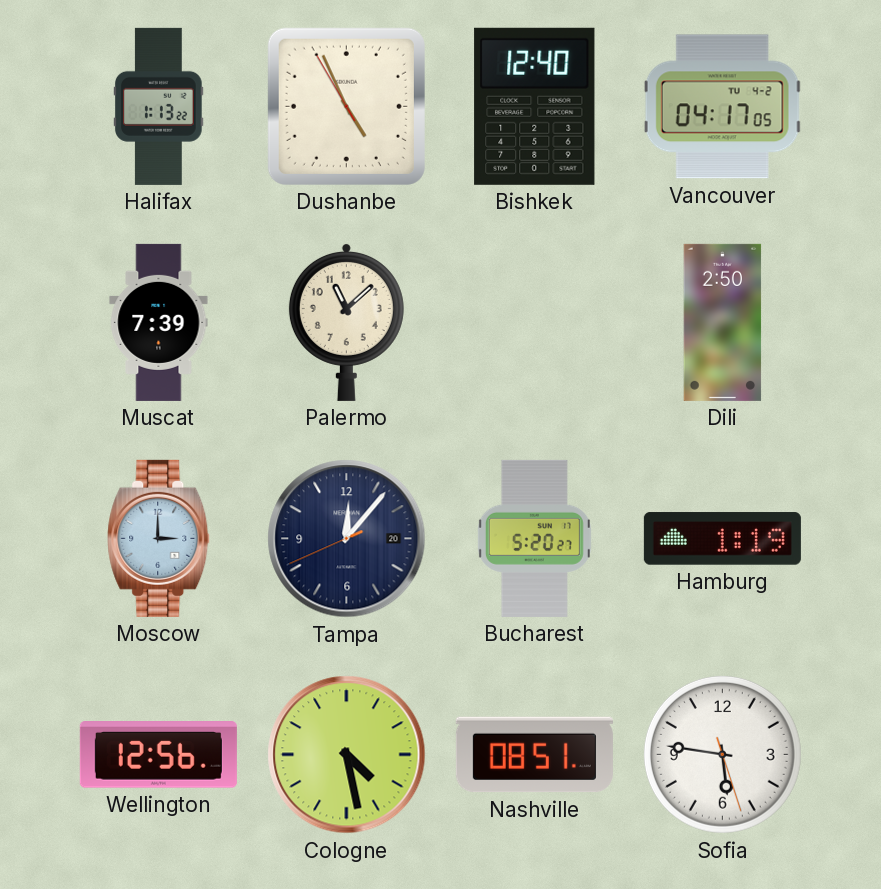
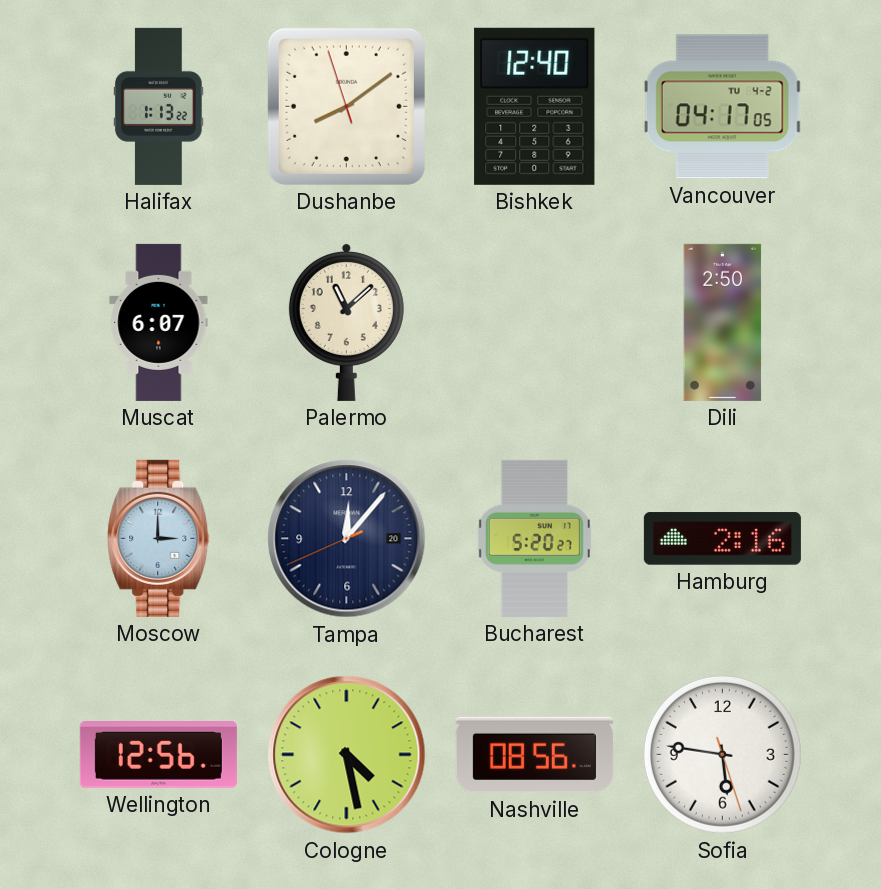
Dushanbe: 4:55 -> 8:08
Muscat: 7:39 -> 6:07
Hamburg: 1:19 -> 2:16
Nashville: 08:51 -> 08:56
